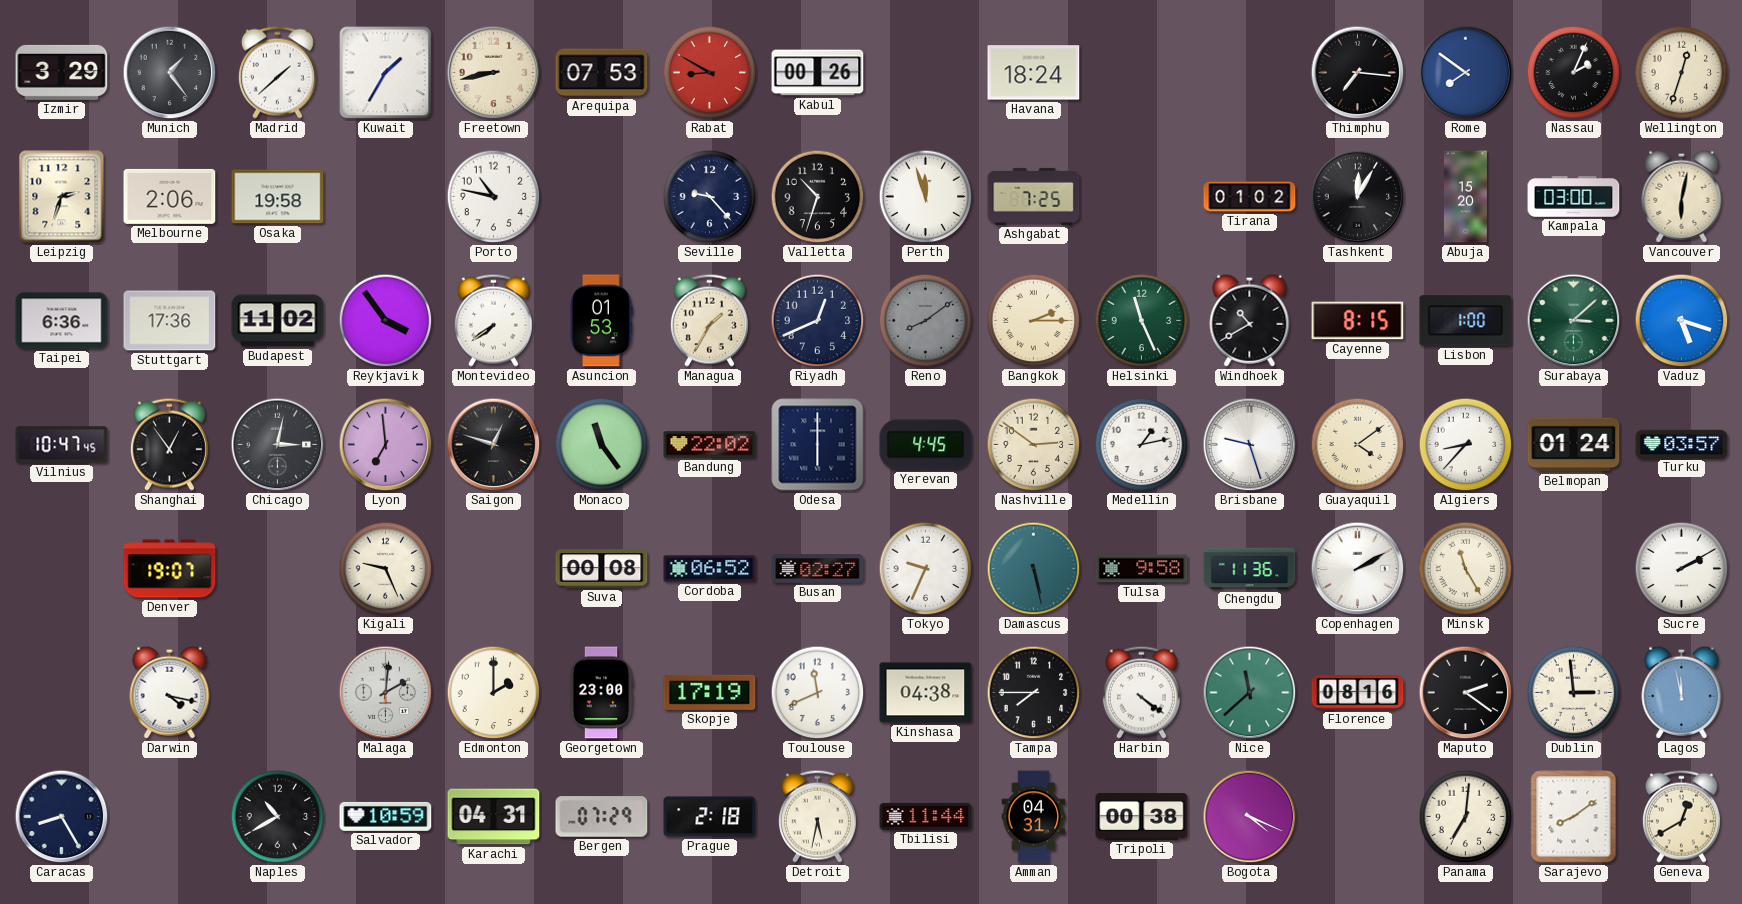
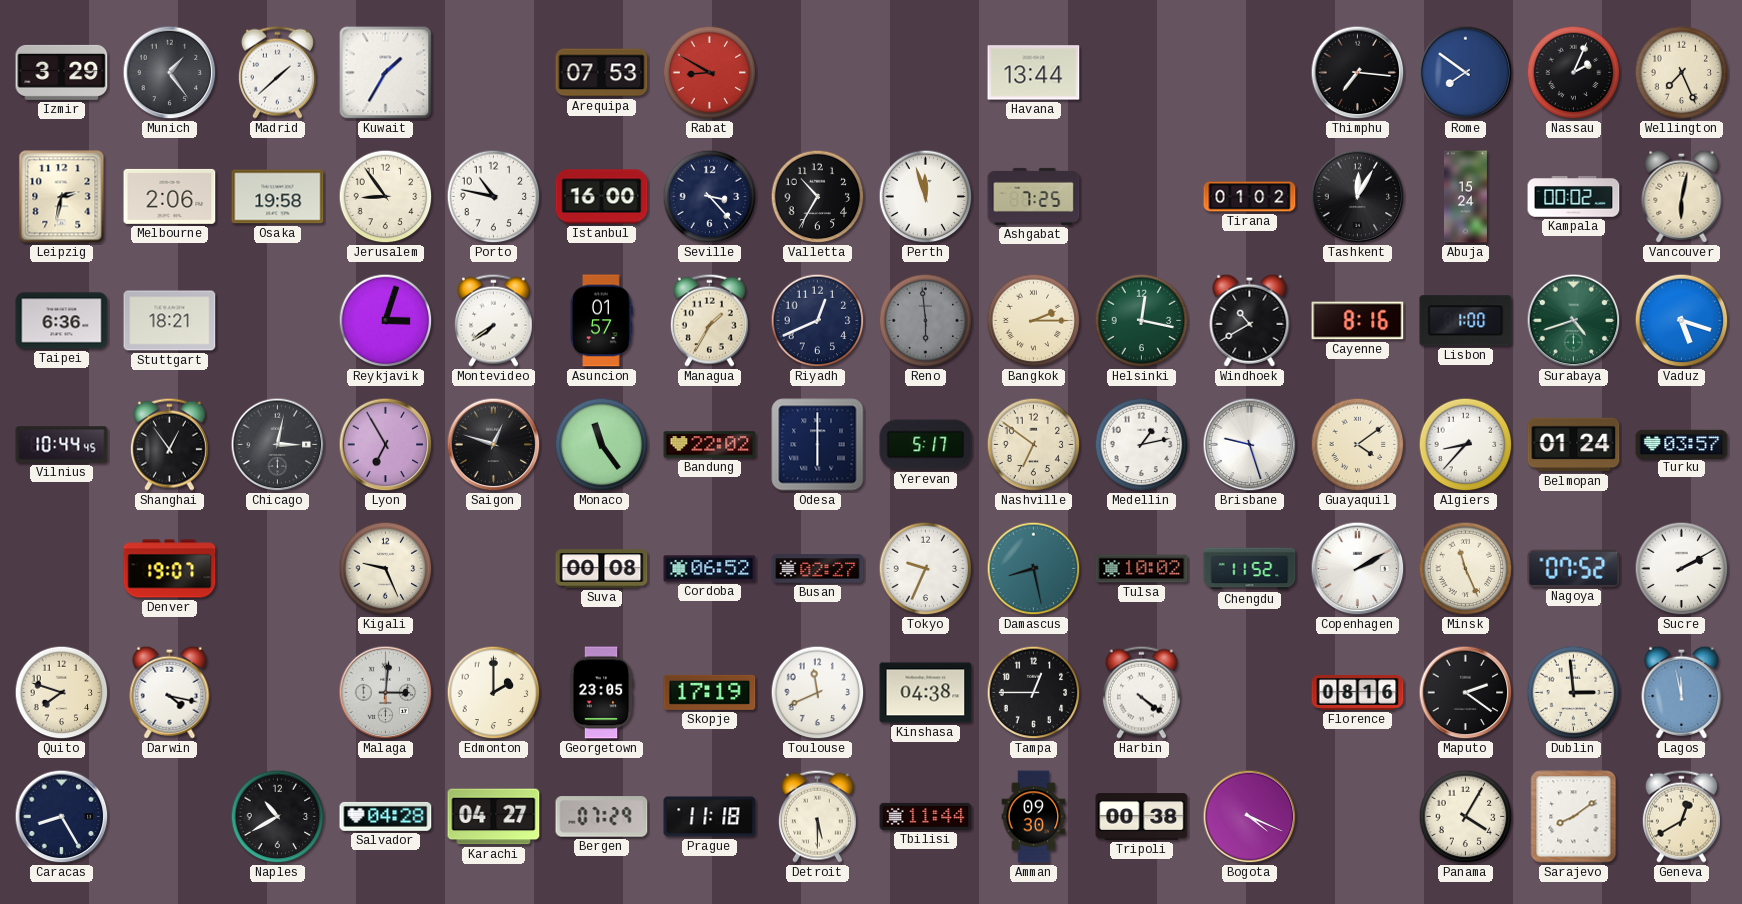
Freetown: 8:43 -> none
Kabul: 00:26 -> none
Havana: 18:24 -> 13:44
Wellington: 12:33 -> 7:26
Leipzig: 2:33 -> 2:32
Jerusalem: none -> 8:54
Istanbul: none -> 16:00
Seville: 9:23 -> 3:23
Valletta: 10:33 -> 10:35
Abuja: 15:20 -> 15:24
Kampala: 03:00 -> 00:02
Stuttgart: 17:36 -> 18:21
Budapest: 11:02 -> none
Reykjavik: 3:54 -> 3:03
Asuncion: 01:53 -> 01:57
Reno: 8:09 -> 5:59
Helsinki: 11:26 -> 12:17
Cayenne: 8:15 -> 8:16
Surabaya: 3:08 -> 4:42
Vilnius: 10:47 -> 10:44
Lyon: 6:59 -> 6:55
Yerevan: 4:45 -> 5:17
Nashville: 2:51 -> 6:51
Damascus: 5:28 -> 8:28
Tulsa: 9:58 -> 10:02
Chengdu: 11:36 -> 11:52
Minsk: 11:25 -> 11:26
Nagoya: none -> 07:52
Quito: none -> 7:48
Malaga: 2:01 -> 3:01
Georgetown: 23:00 -> 23:05
Tampa: 7:45 -> 12:45
Nice: 11:38 -> none
Salvador: 10:59 -> 04:28
Karachi: 04:31 -> 04:27
Prague: 2:18 -> 11:18
Detroit: 5:32 -> 5:30
Amman: 04:31 -> 09:30
Panama: 7:01 -> 4:05
